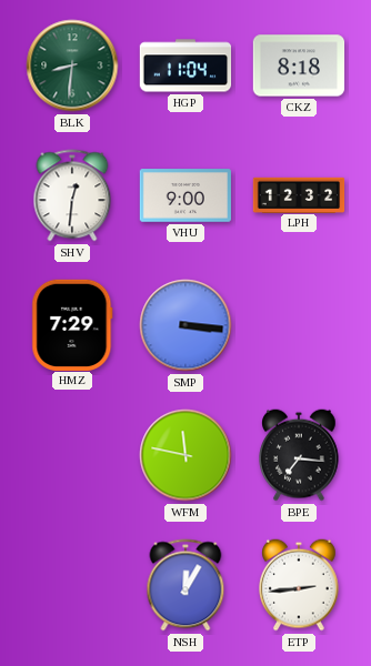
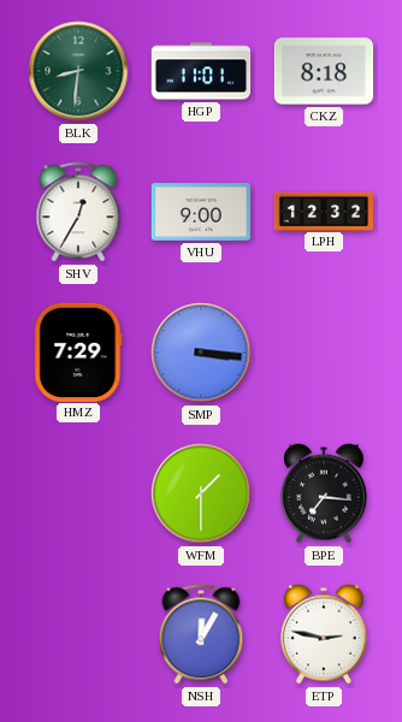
HGP: 11:04 -> 11:01
SHV: 12:31 -> 12:35
WFM: 11:47 -> 1:30
ETP: 2:44 -> 2:47
